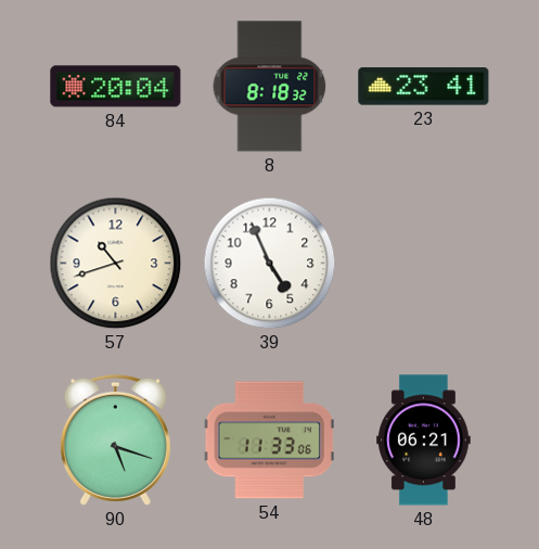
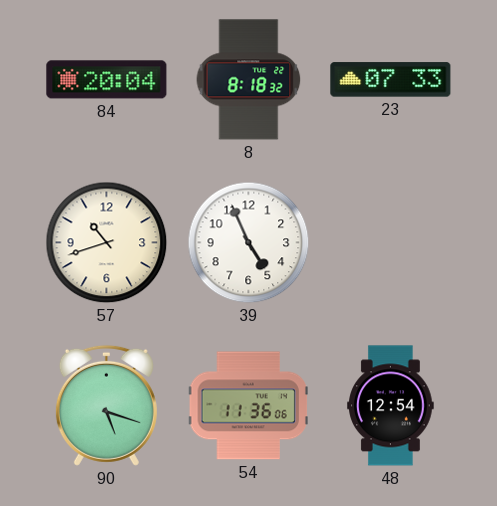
23: 23:41 -> 07:33
54: 11:33 -> 11:36
48: 06:21 -> 12:54
